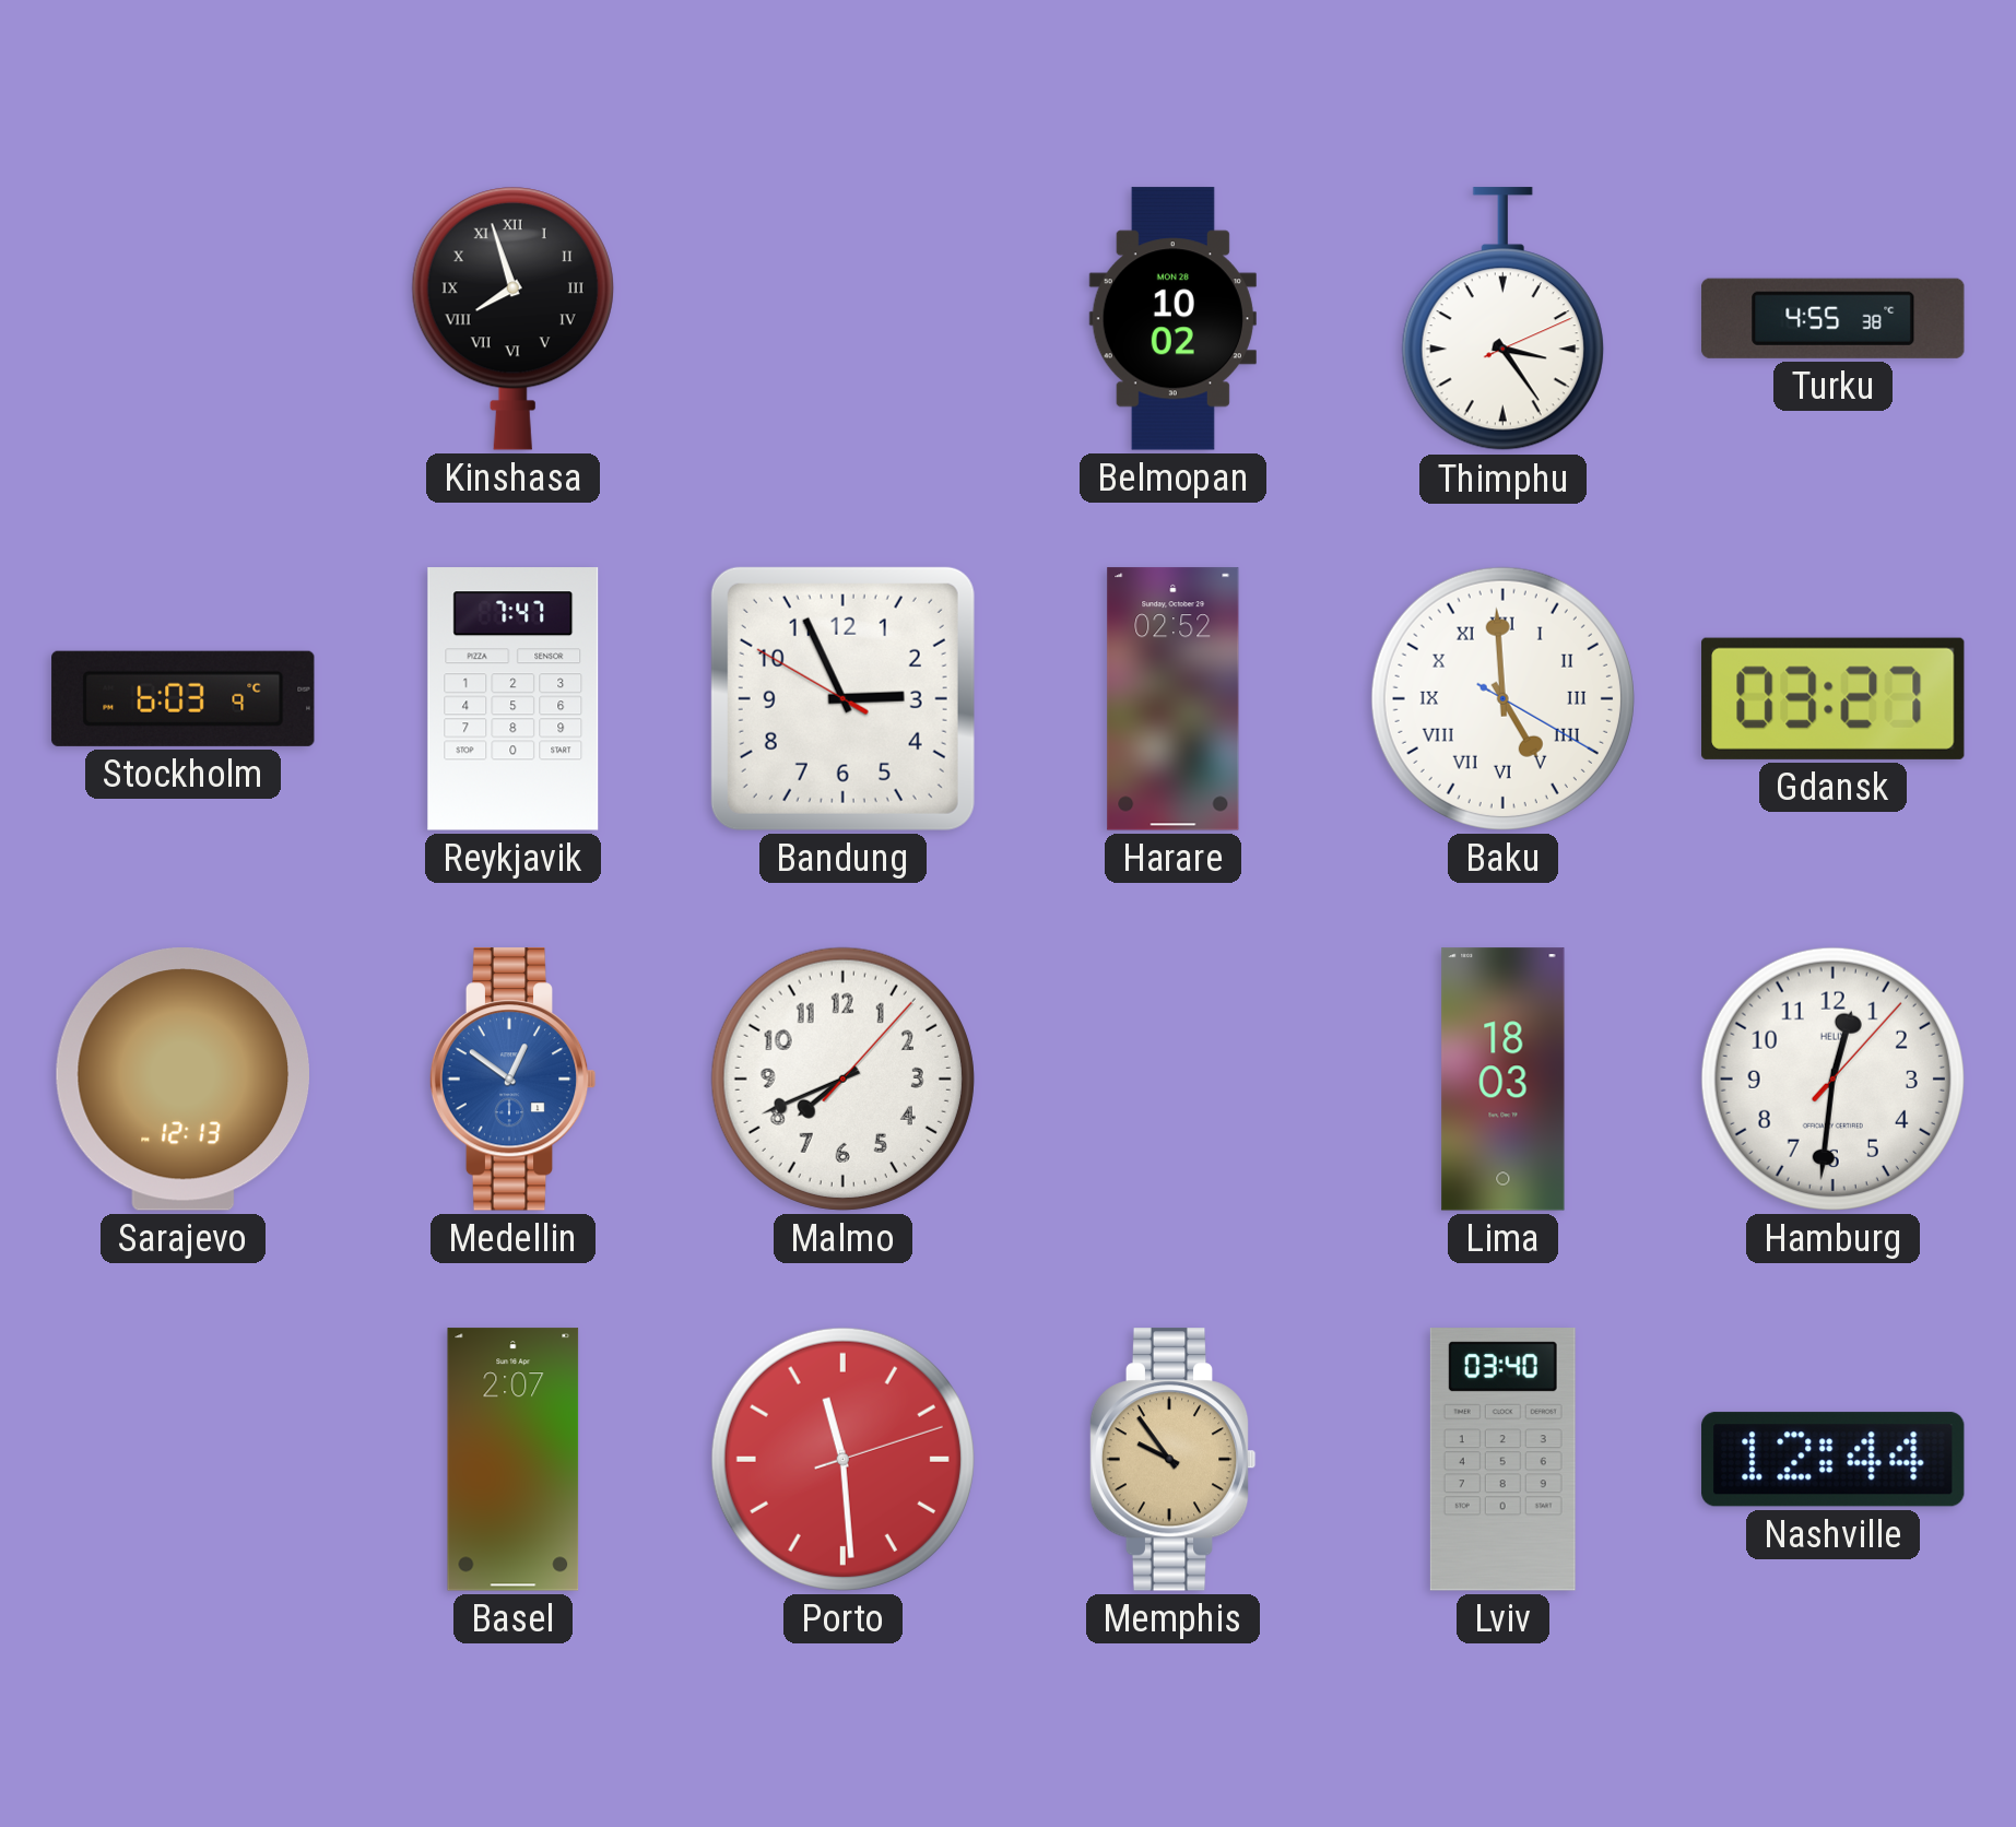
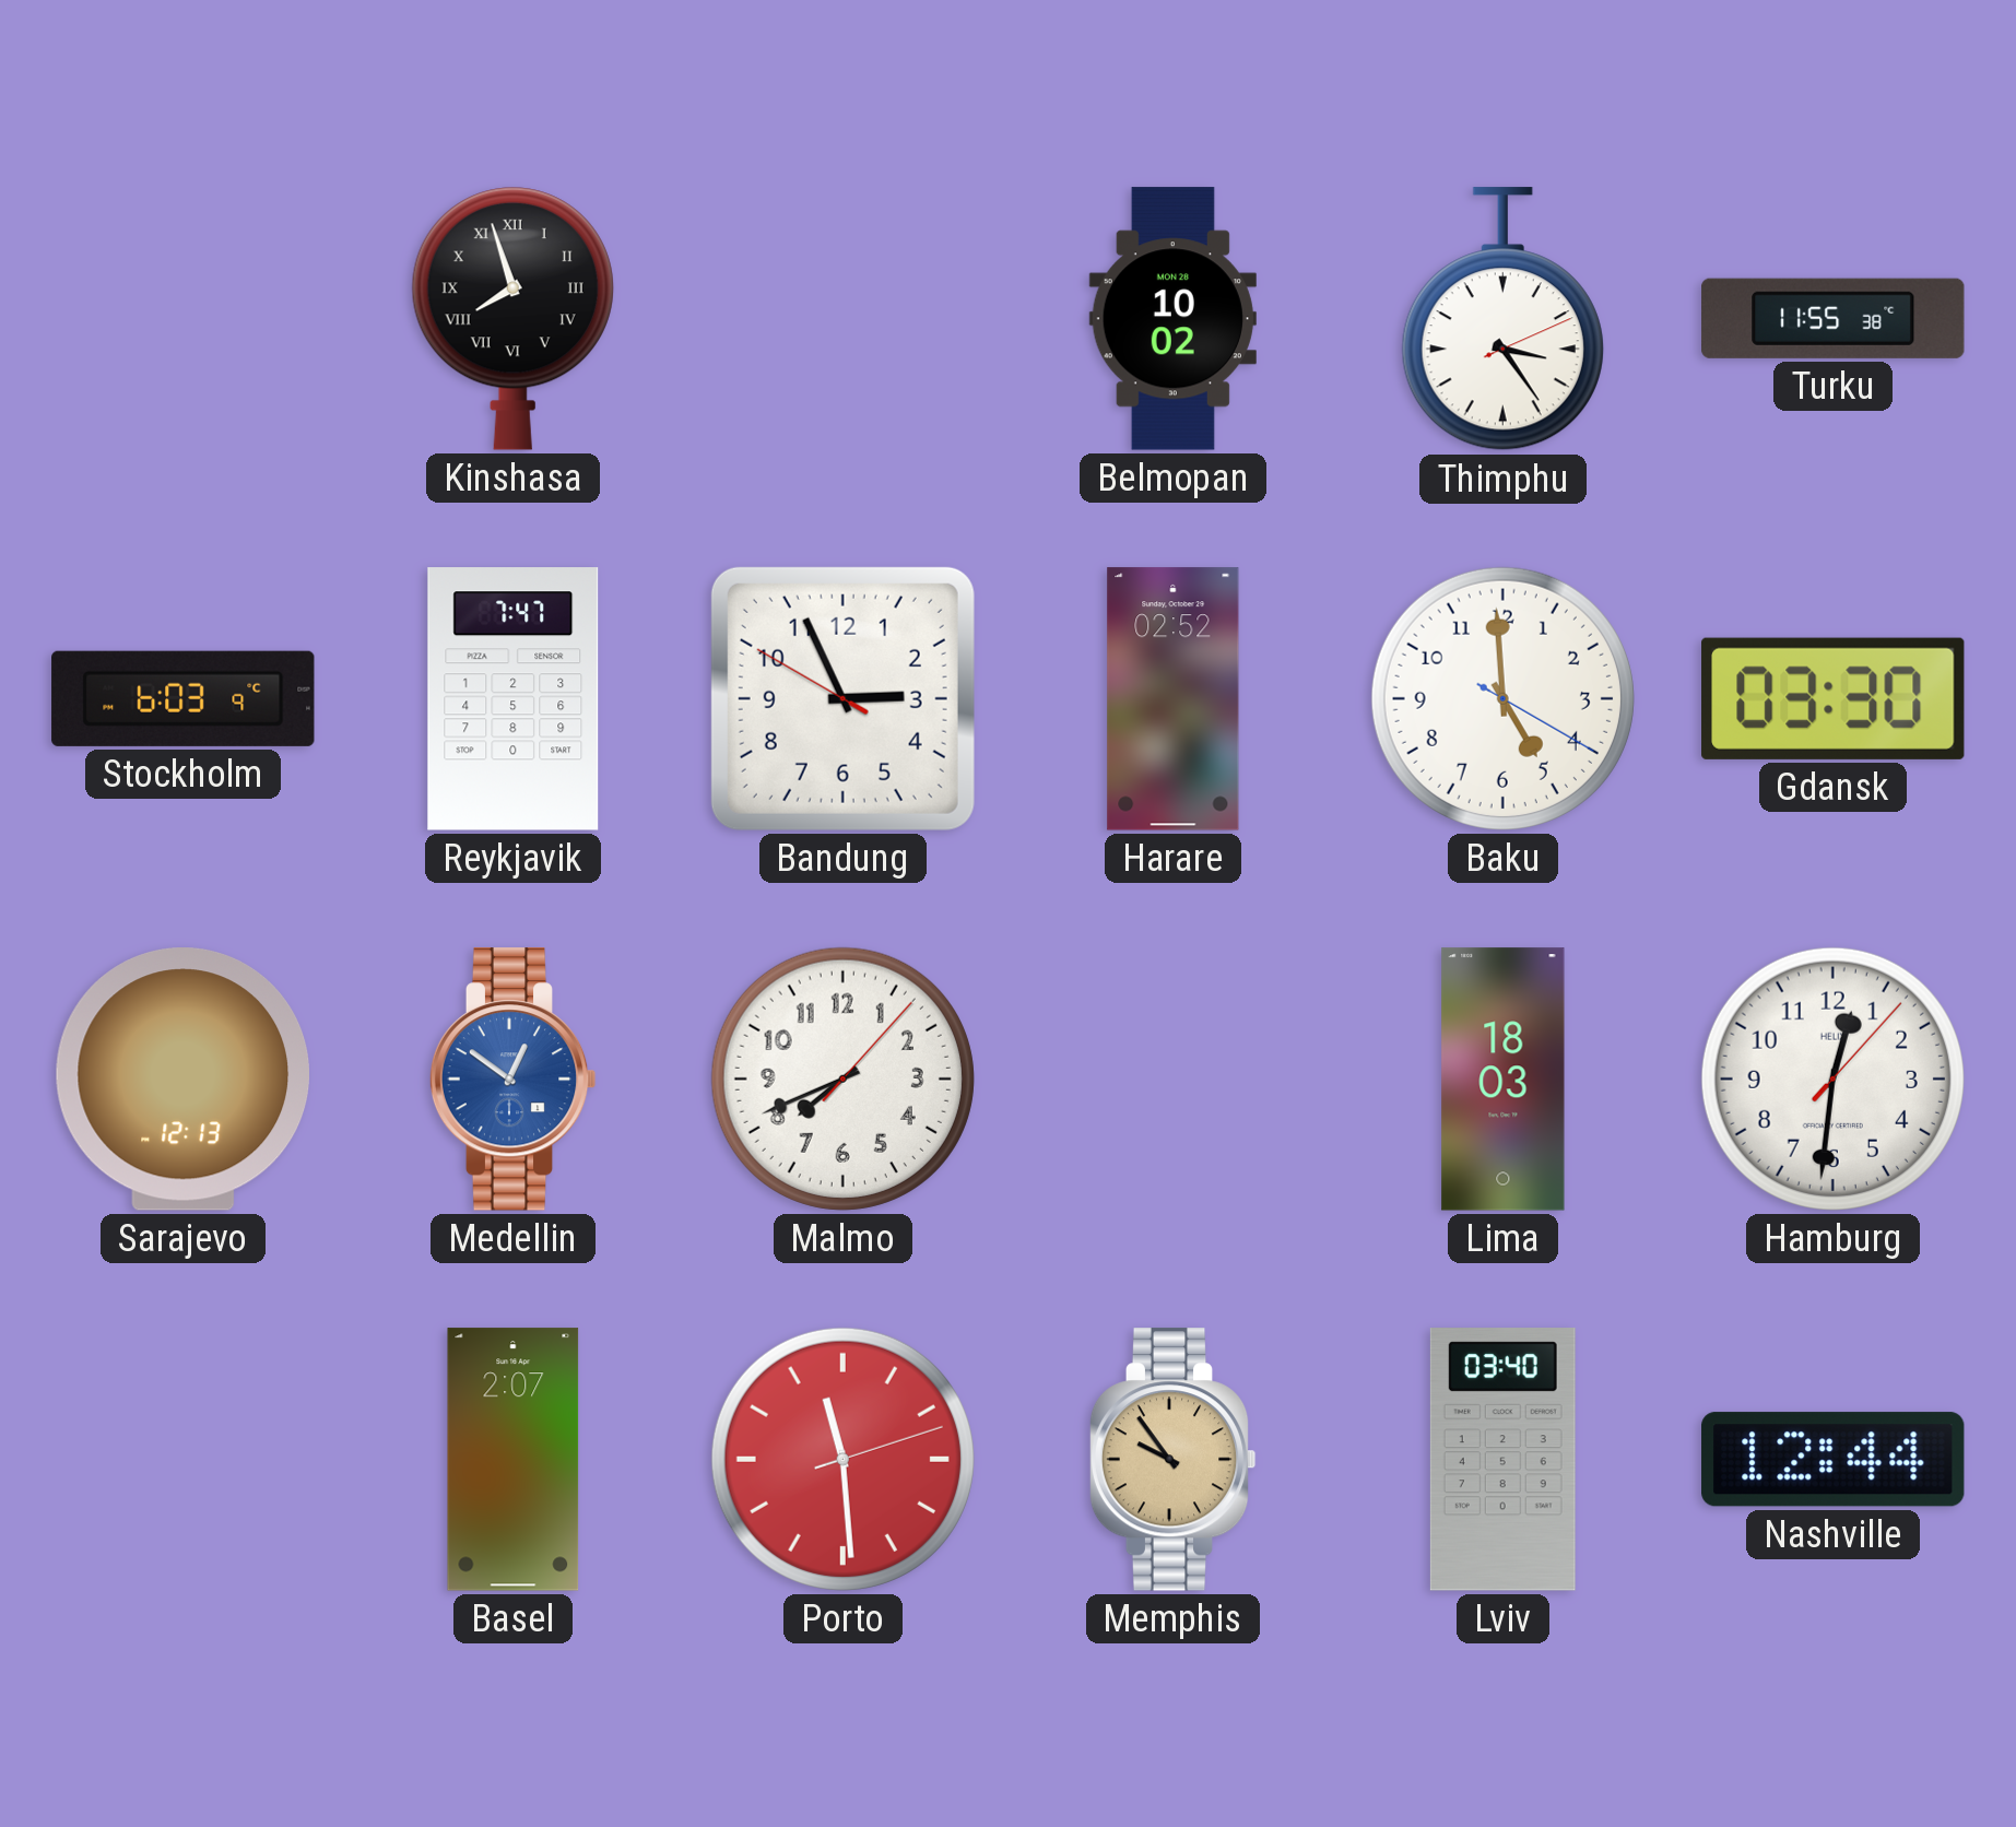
Turku: 4:55 -> 11:55
Baku numerals: Roman -> Arabic
Gdansk: 03:27 -> 03:30
